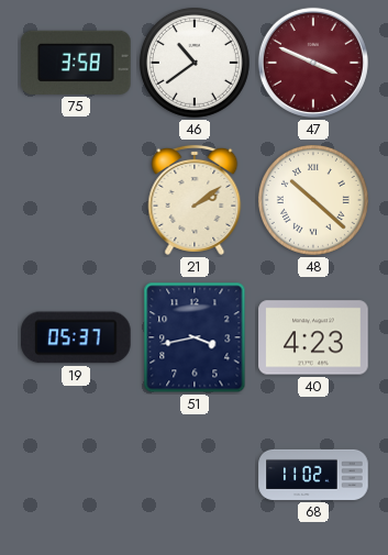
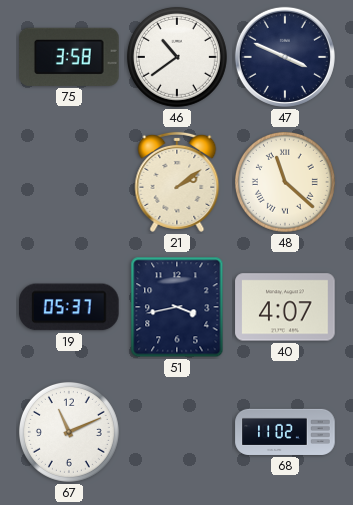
47 dial: burgundy -> navy
48: 10:22 -> 11:22
40: 4:23 -> 4:07
67: none -> 11:11
